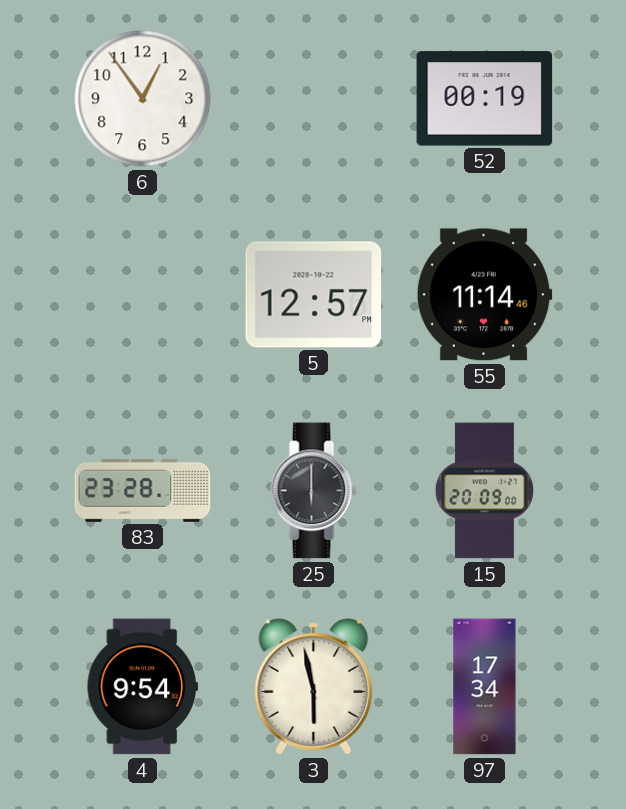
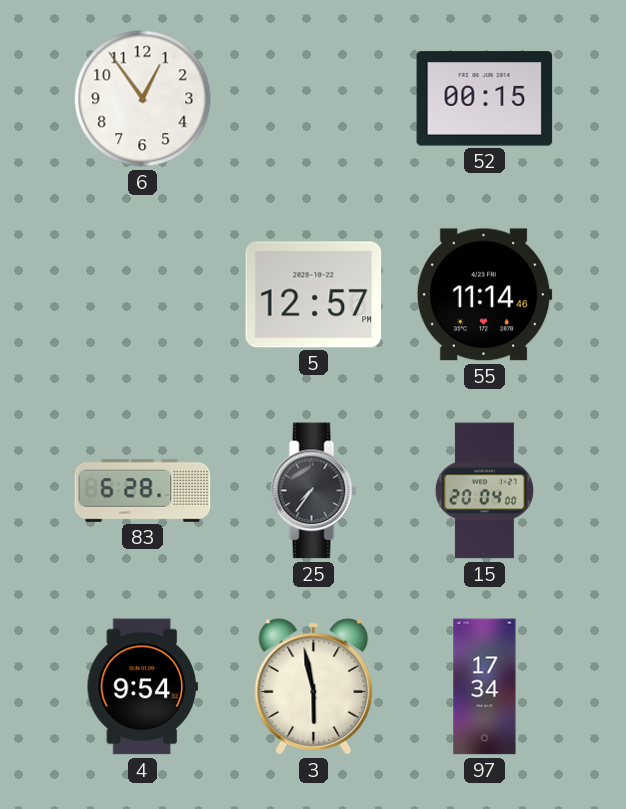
52: 00:19 -> 00:15
83: 23:28 -> 6:28
25: 6:00 -> 7:36
15: 20:09 -> 20:04
